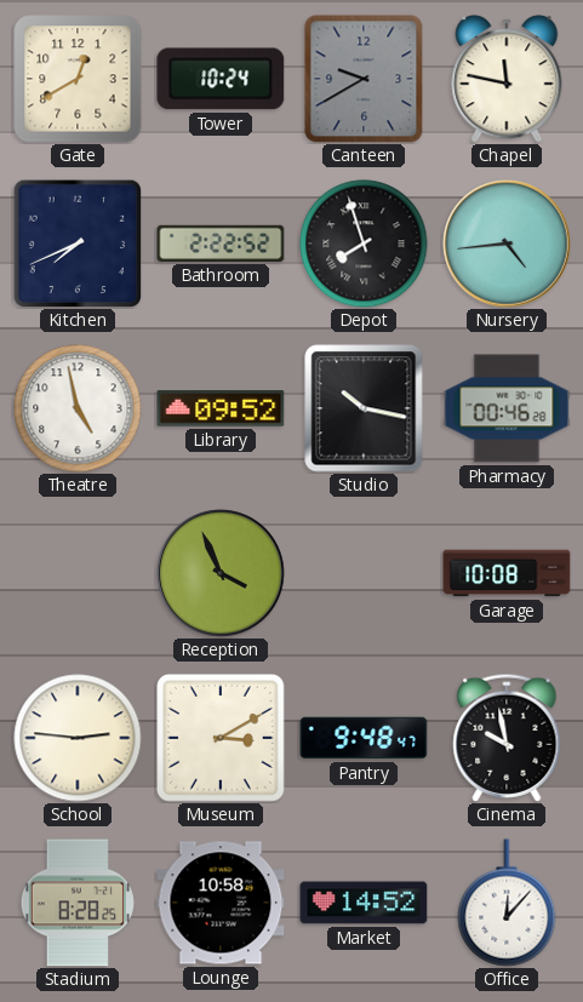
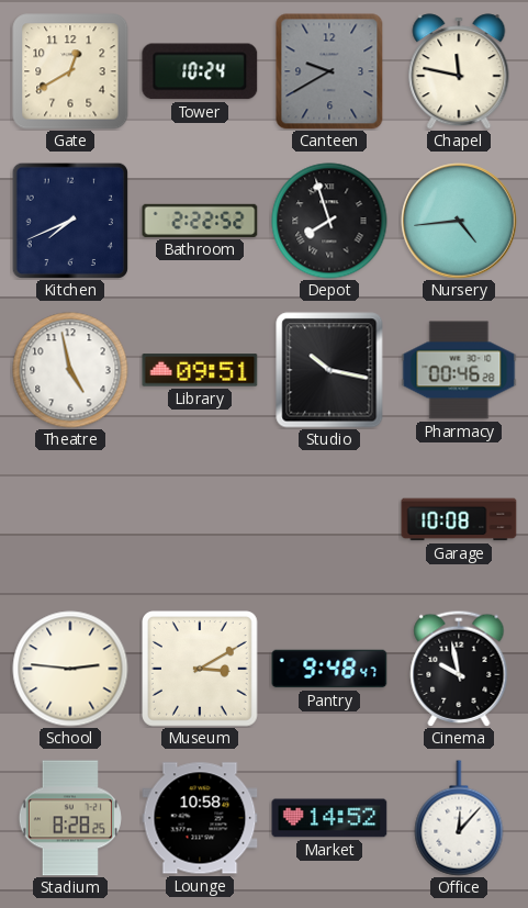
Library: 09:52 -> 09:51
Reception: 3:56 -> none
